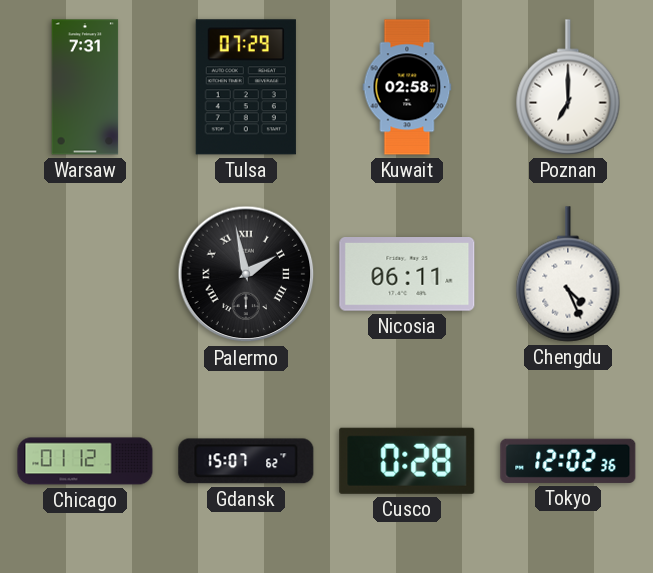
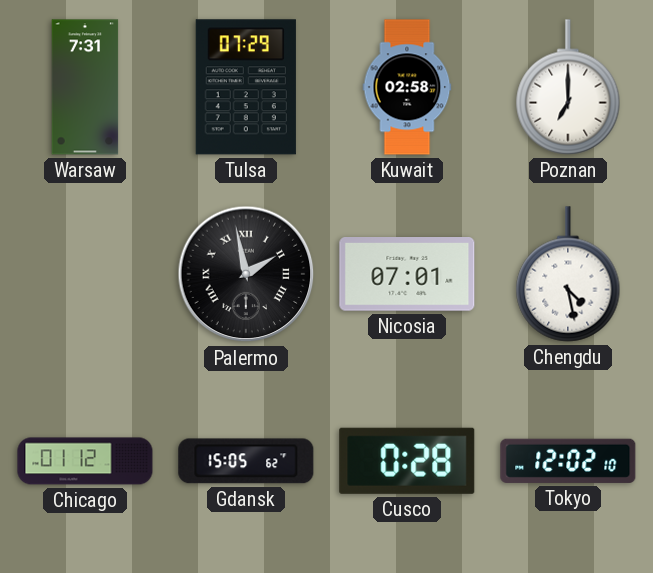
Nicosia: 06:11 -> 07:01
Chengdu: 4:26 -> 4:28
Gdansk: 15:07 -> 15:05
Tokyo: 12:02:36 -> 12:02:10
